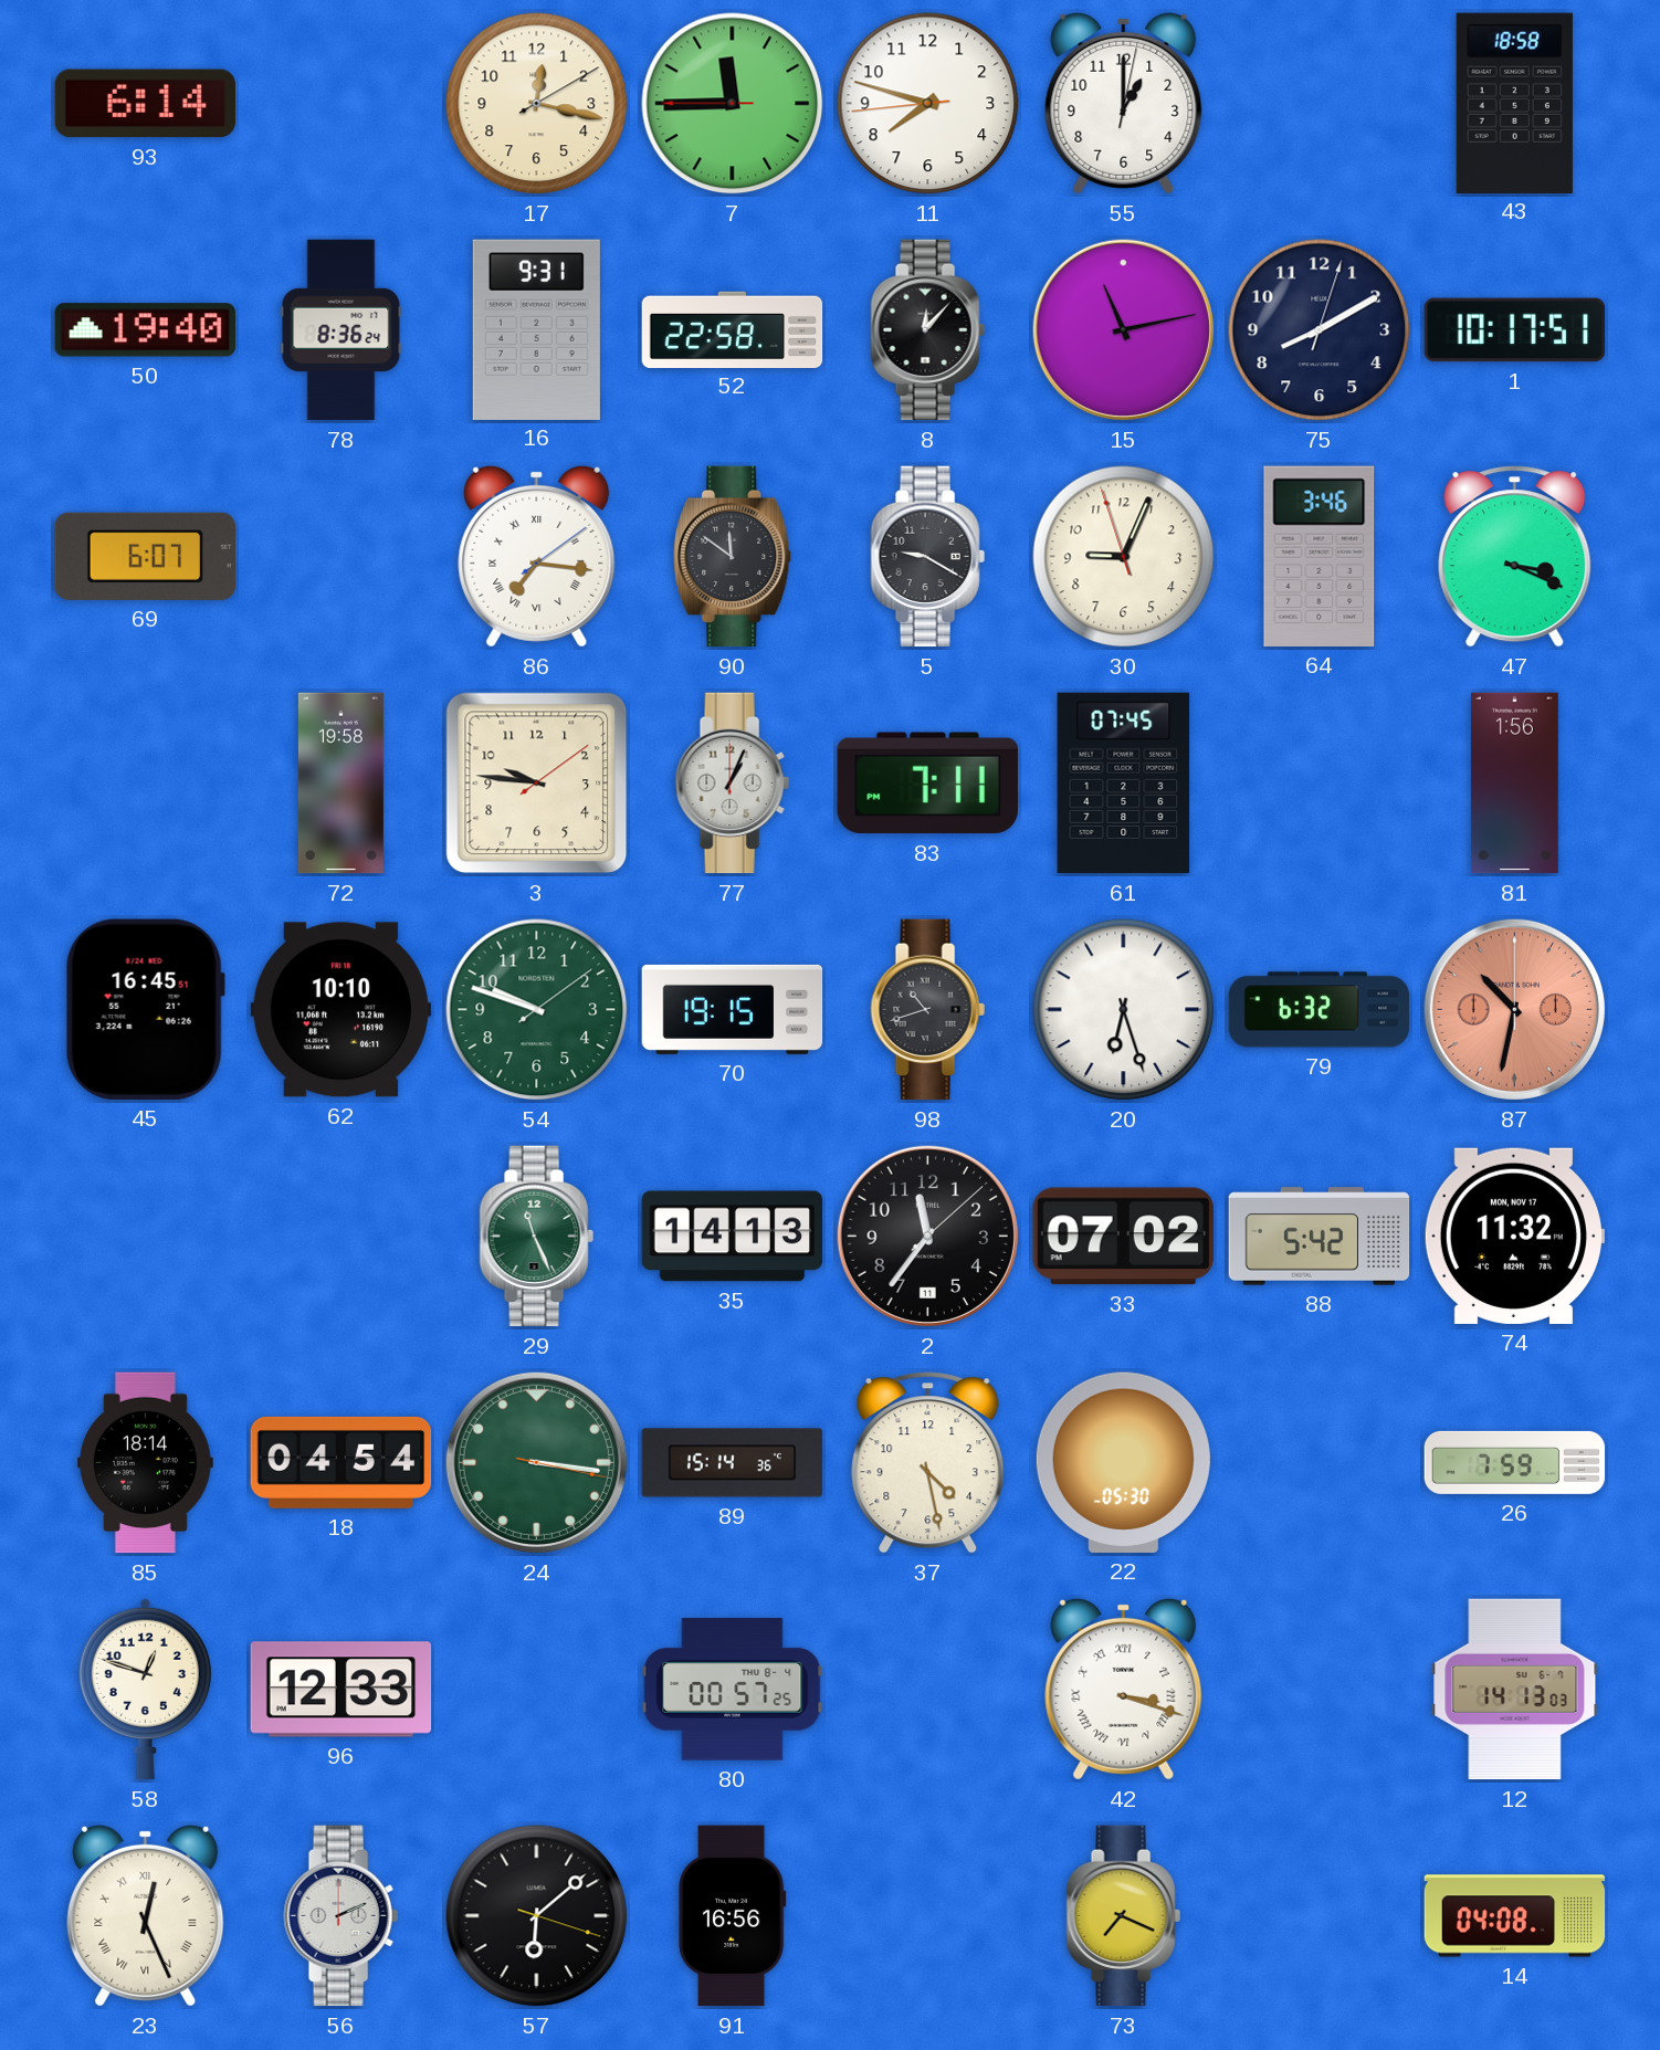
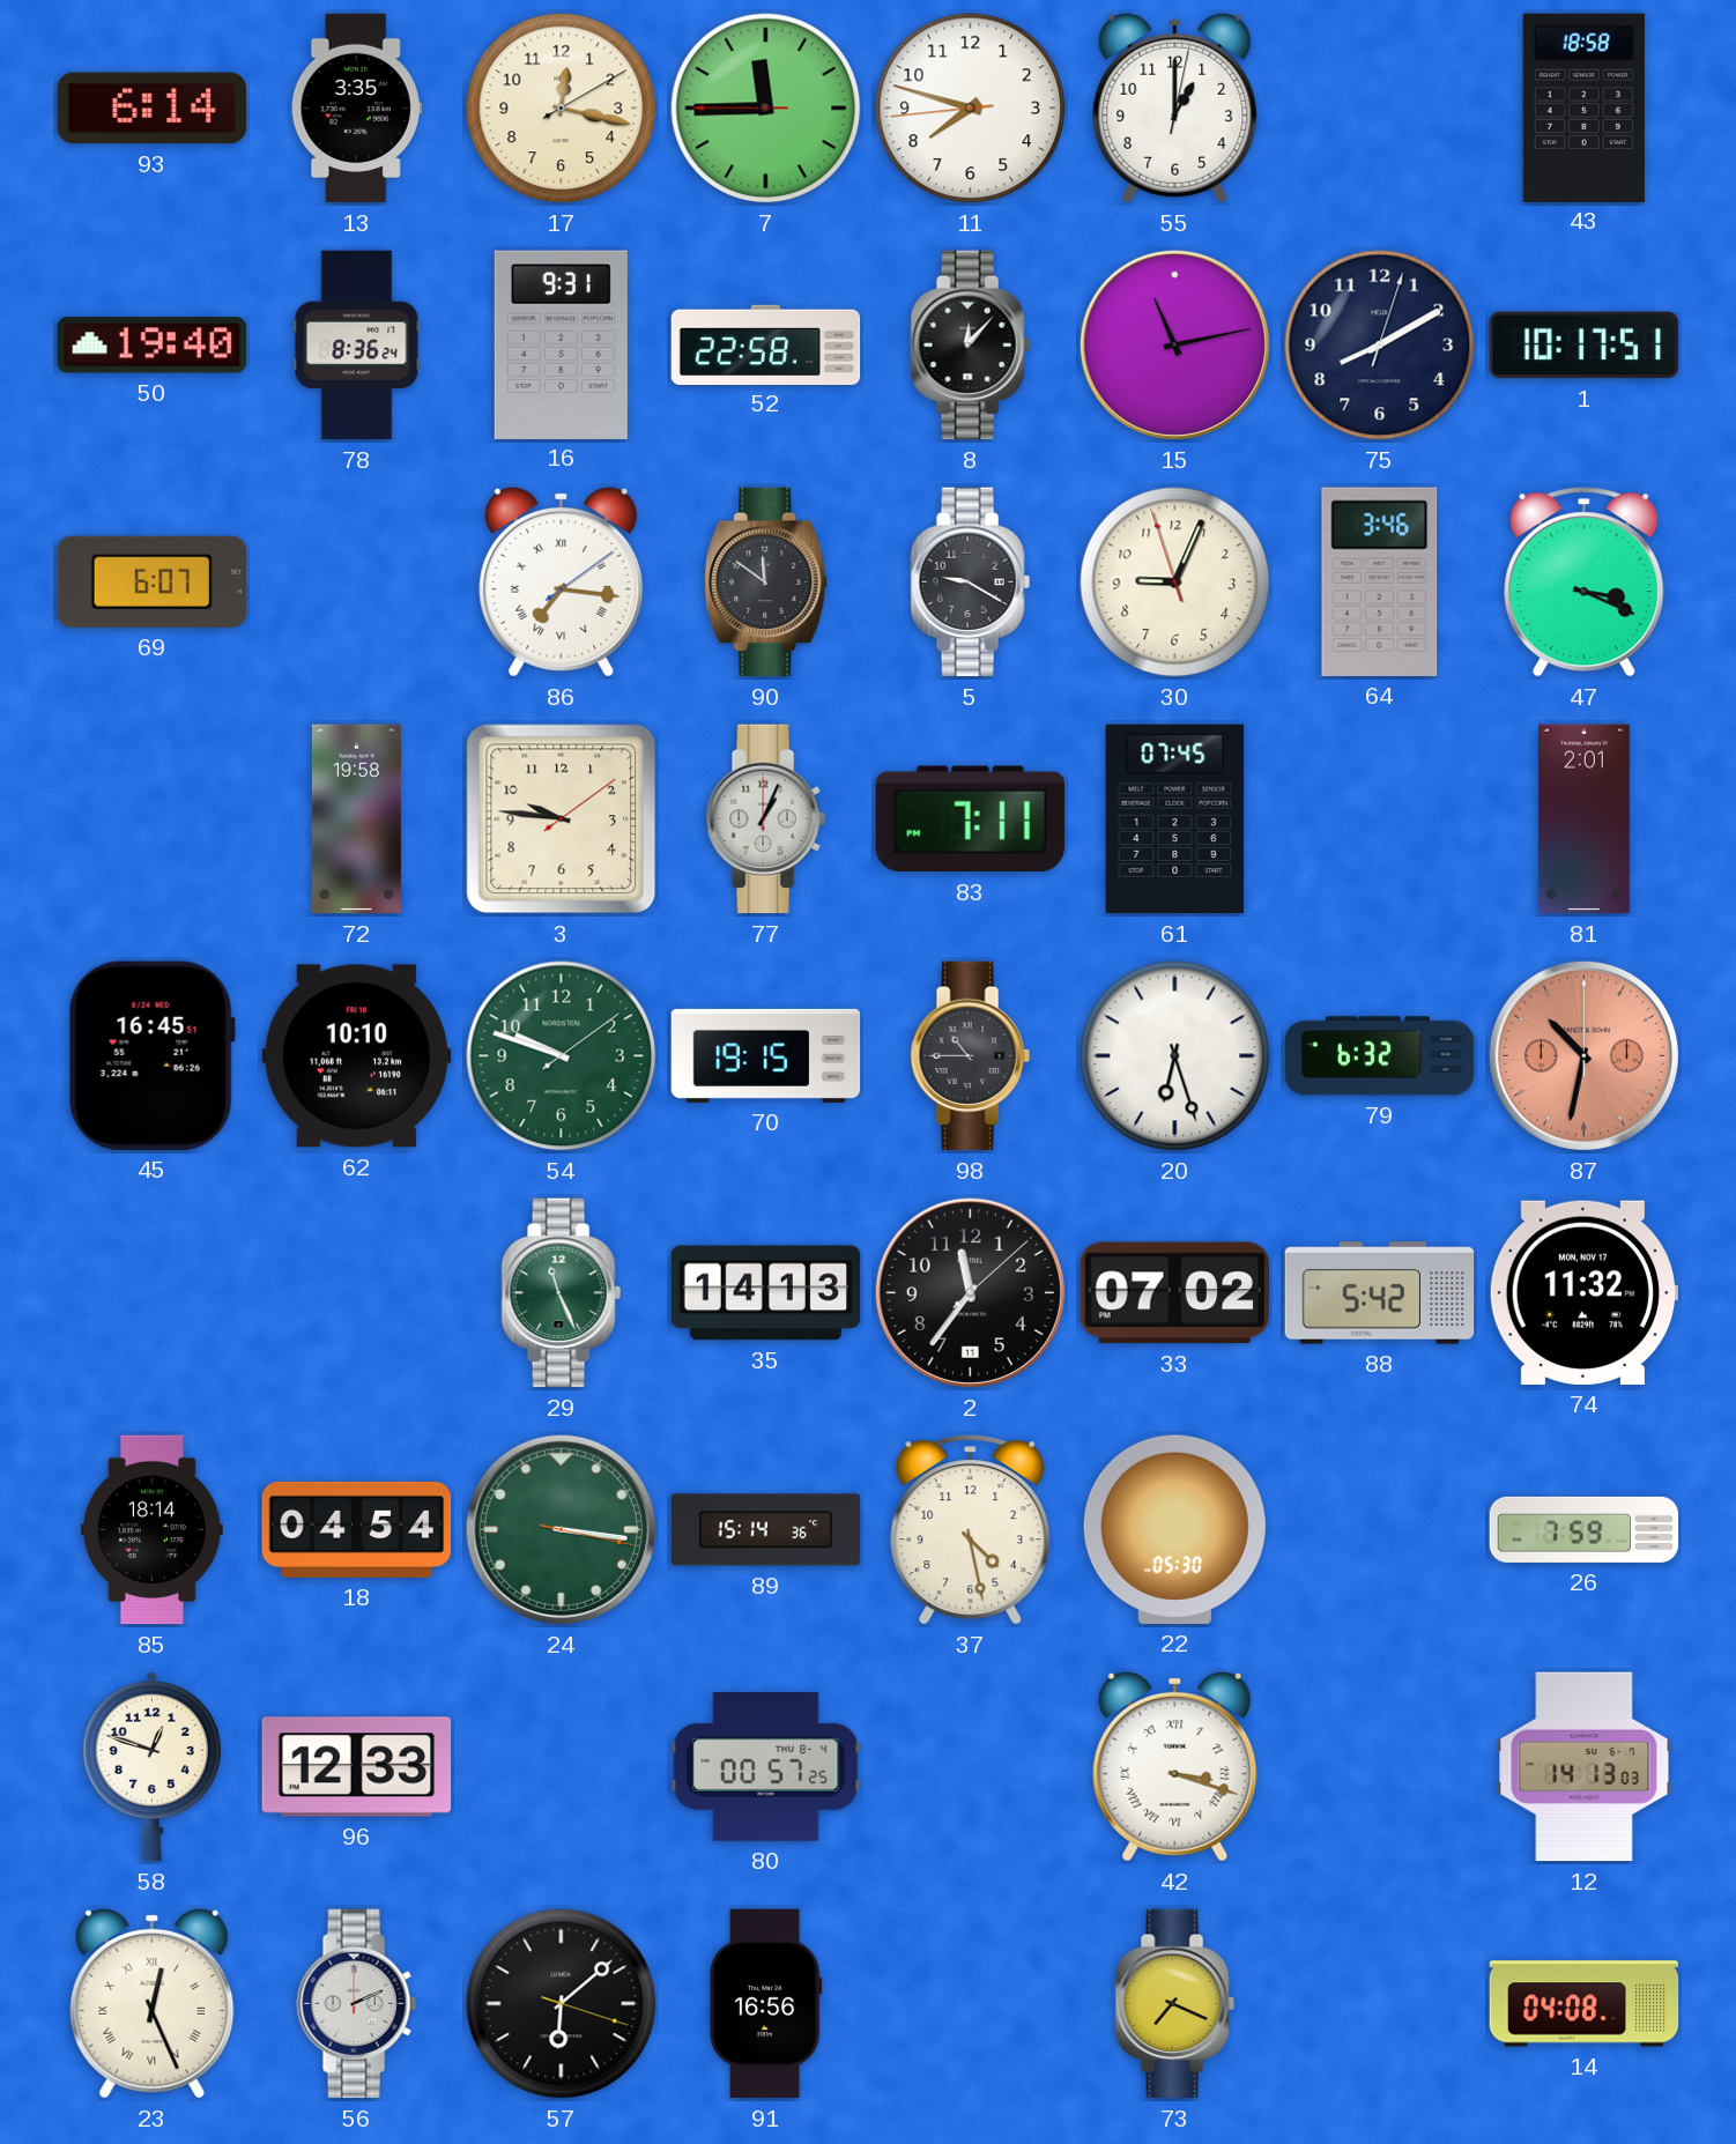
13: none -> 3:35
81: 1:56 -> 2:01
98: 10:42 -> 10:45
